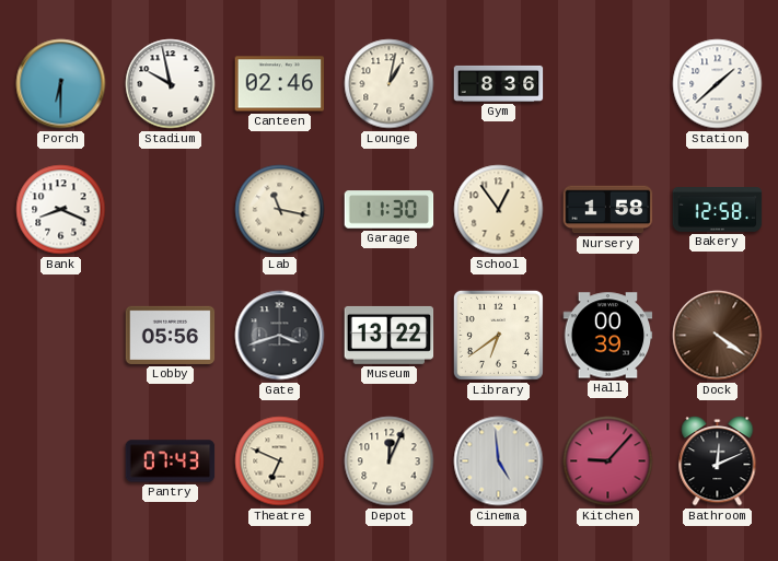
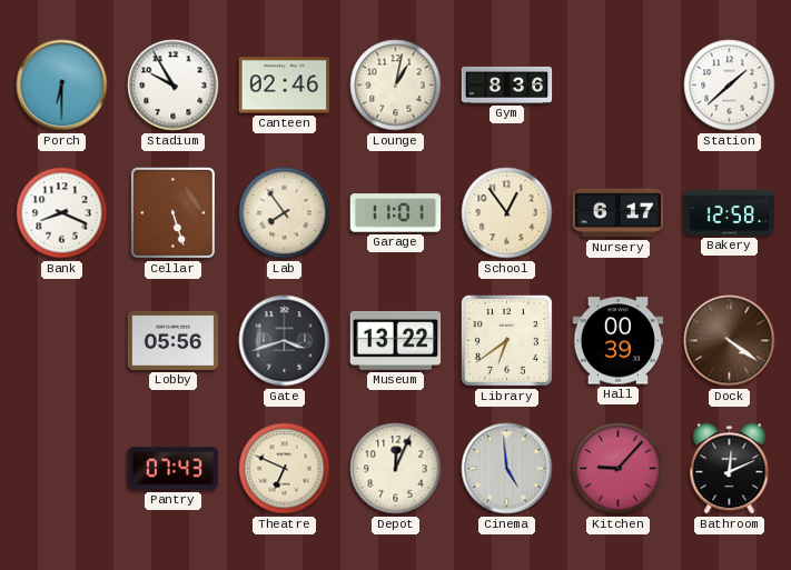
Stadium: 9:58 -> 9:55
Cellar: none -> 5:27
Lab: 11:17 -> 7:54
Garage: 11:30 -> 11:01
Nursery: 1:58 -> 6:17
